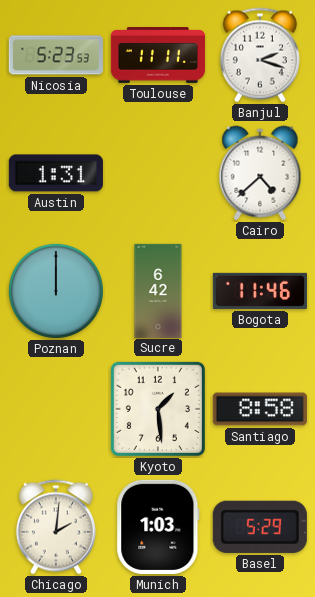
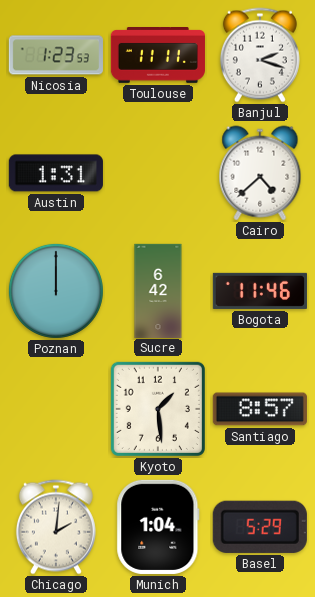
Nicosia: 5:23 -> 1:23
Santiago: 8:58 -> 8:57
Munich: 1:03 -> 1:04
